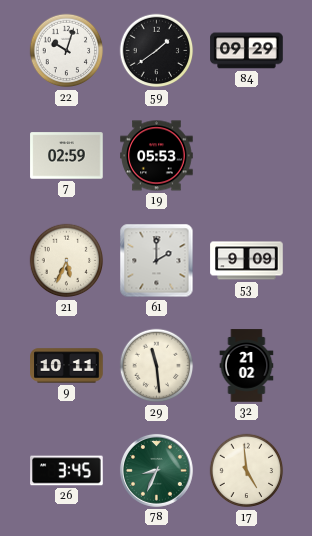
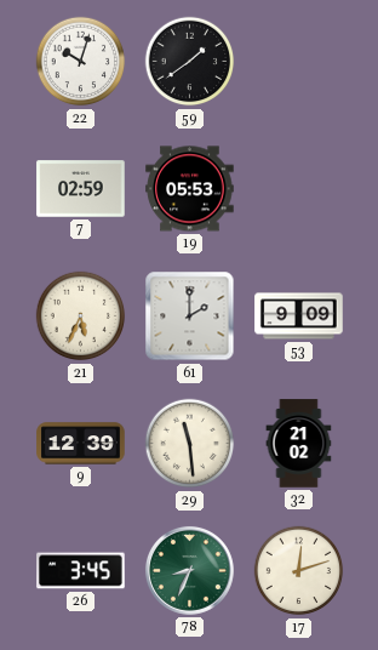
84: 09:29 -> none
9: 10:11 -> 12:39
17: 4:59 -> 12:12
